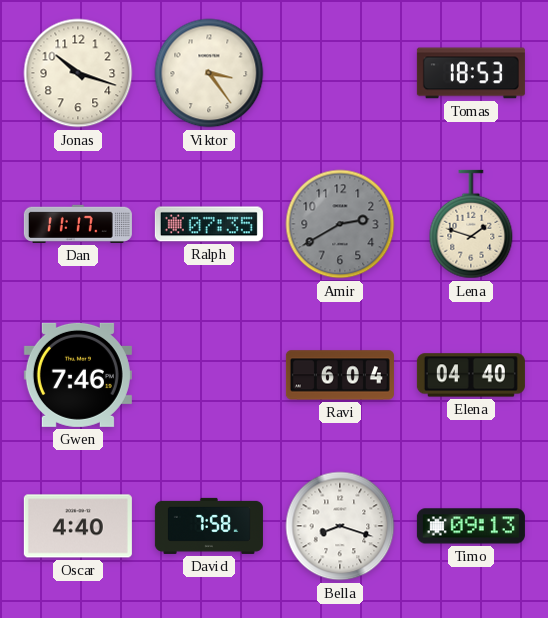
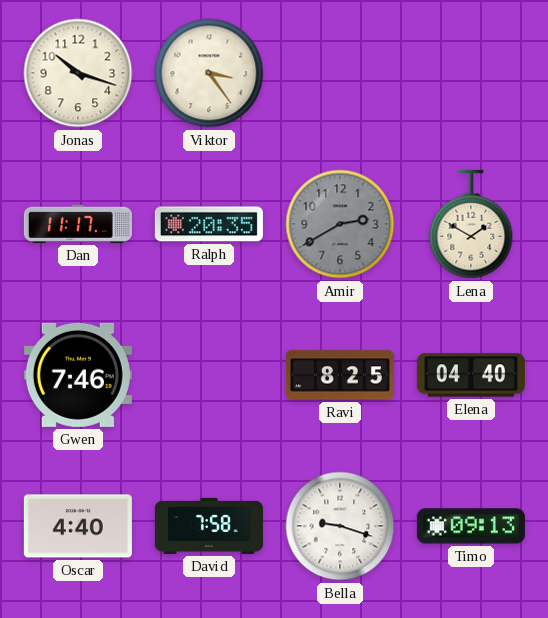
Tomas: 18:53 -> none
Ralph: 07:35 -> 20:35
Lena: 1:48 -> 1:50
Ravi: 6:04 -> 8:25
Bella: 8:18 -> 9:18
